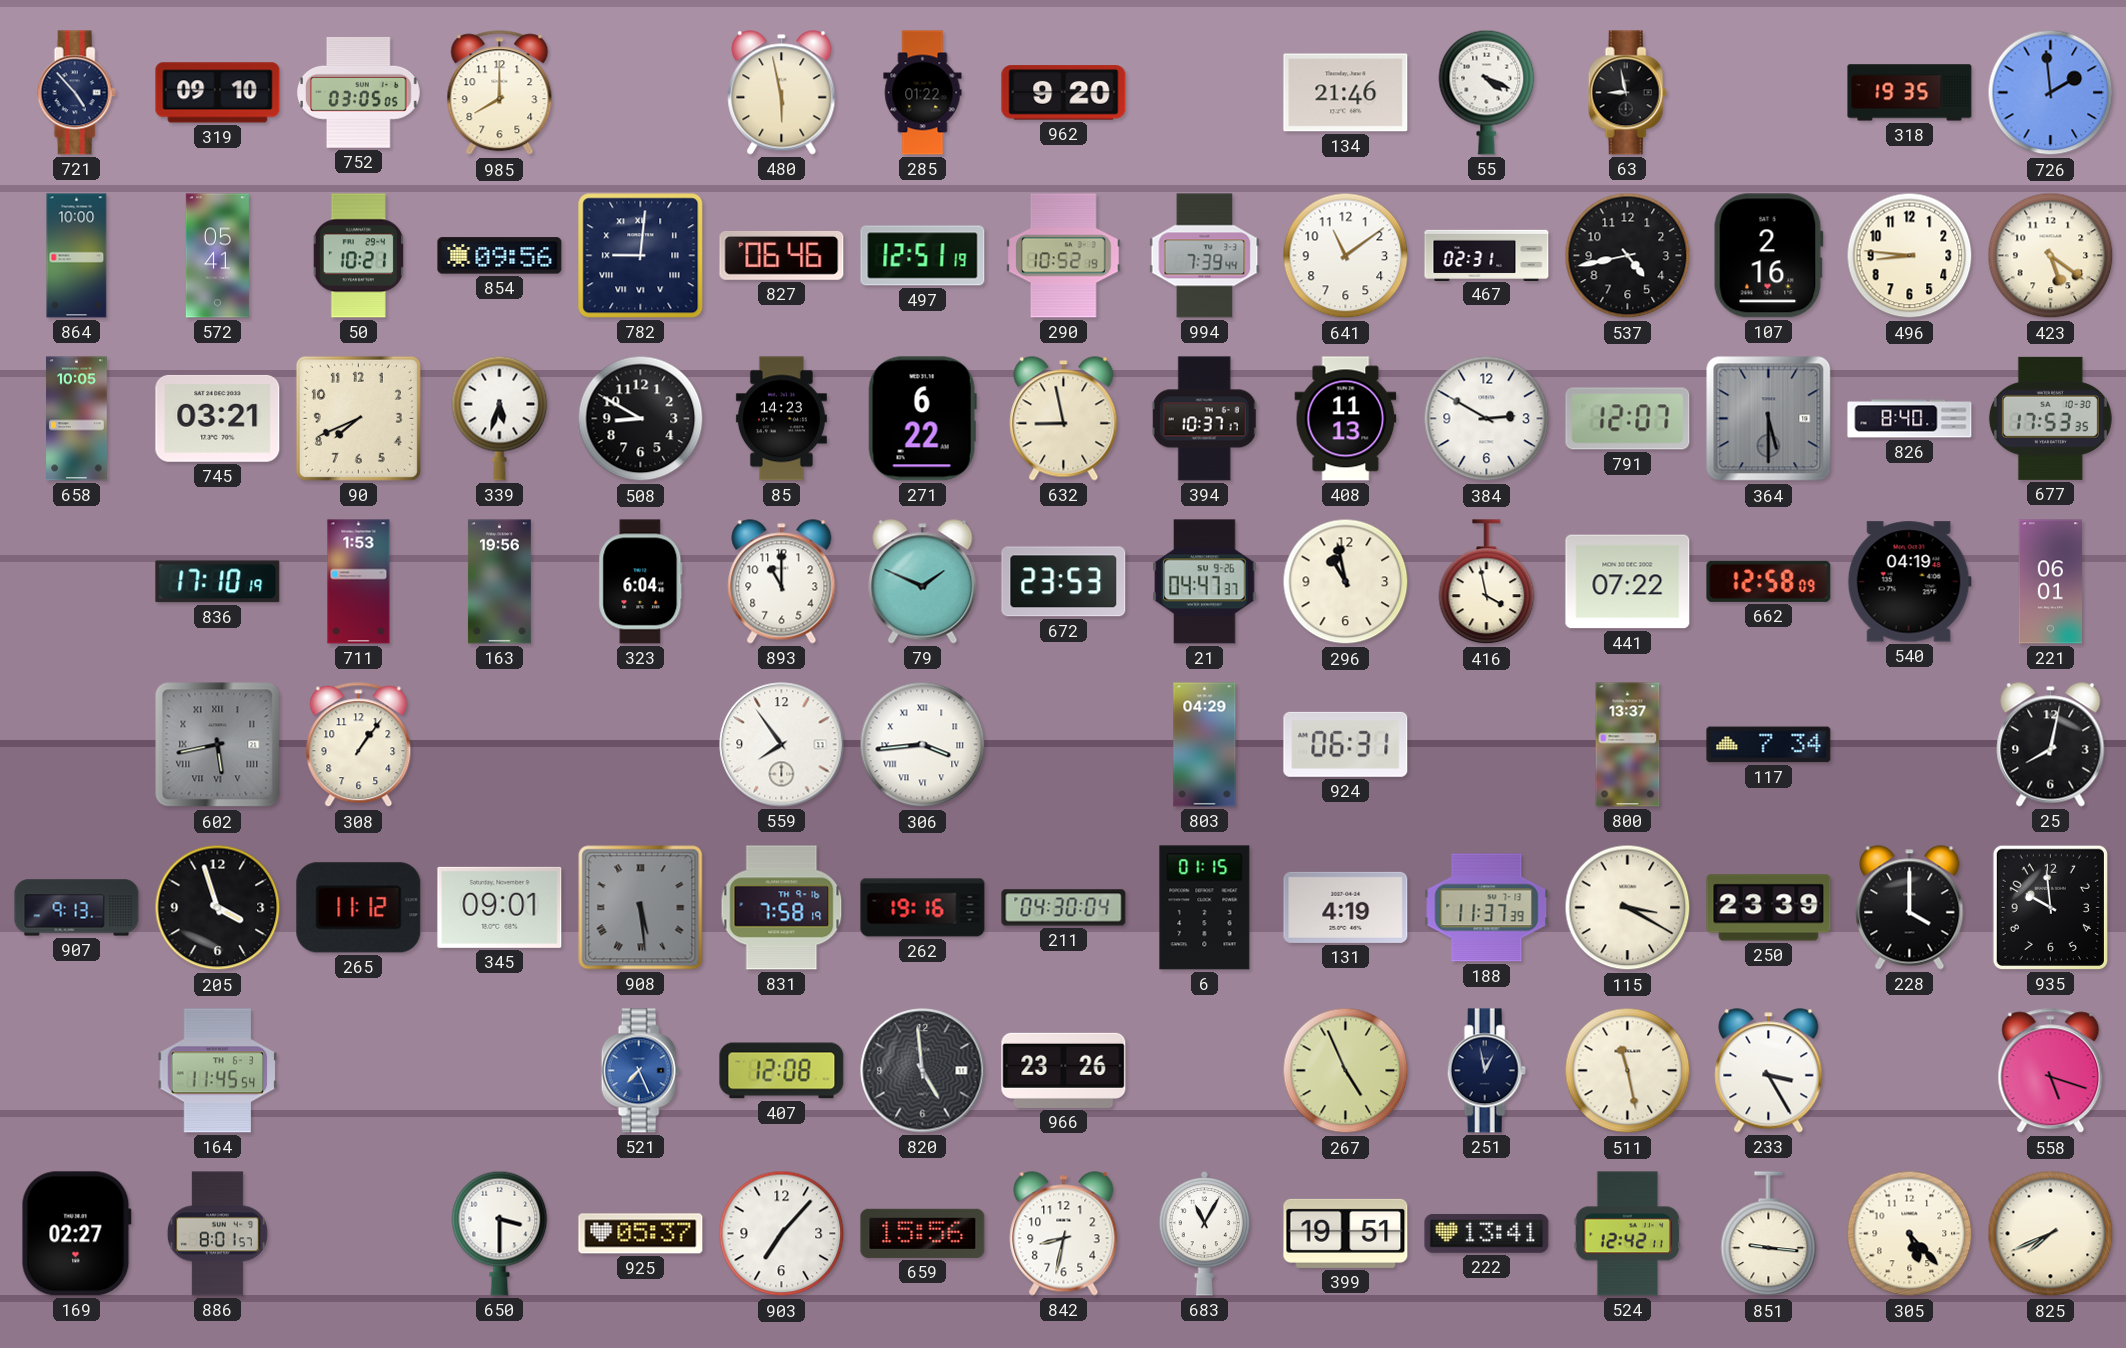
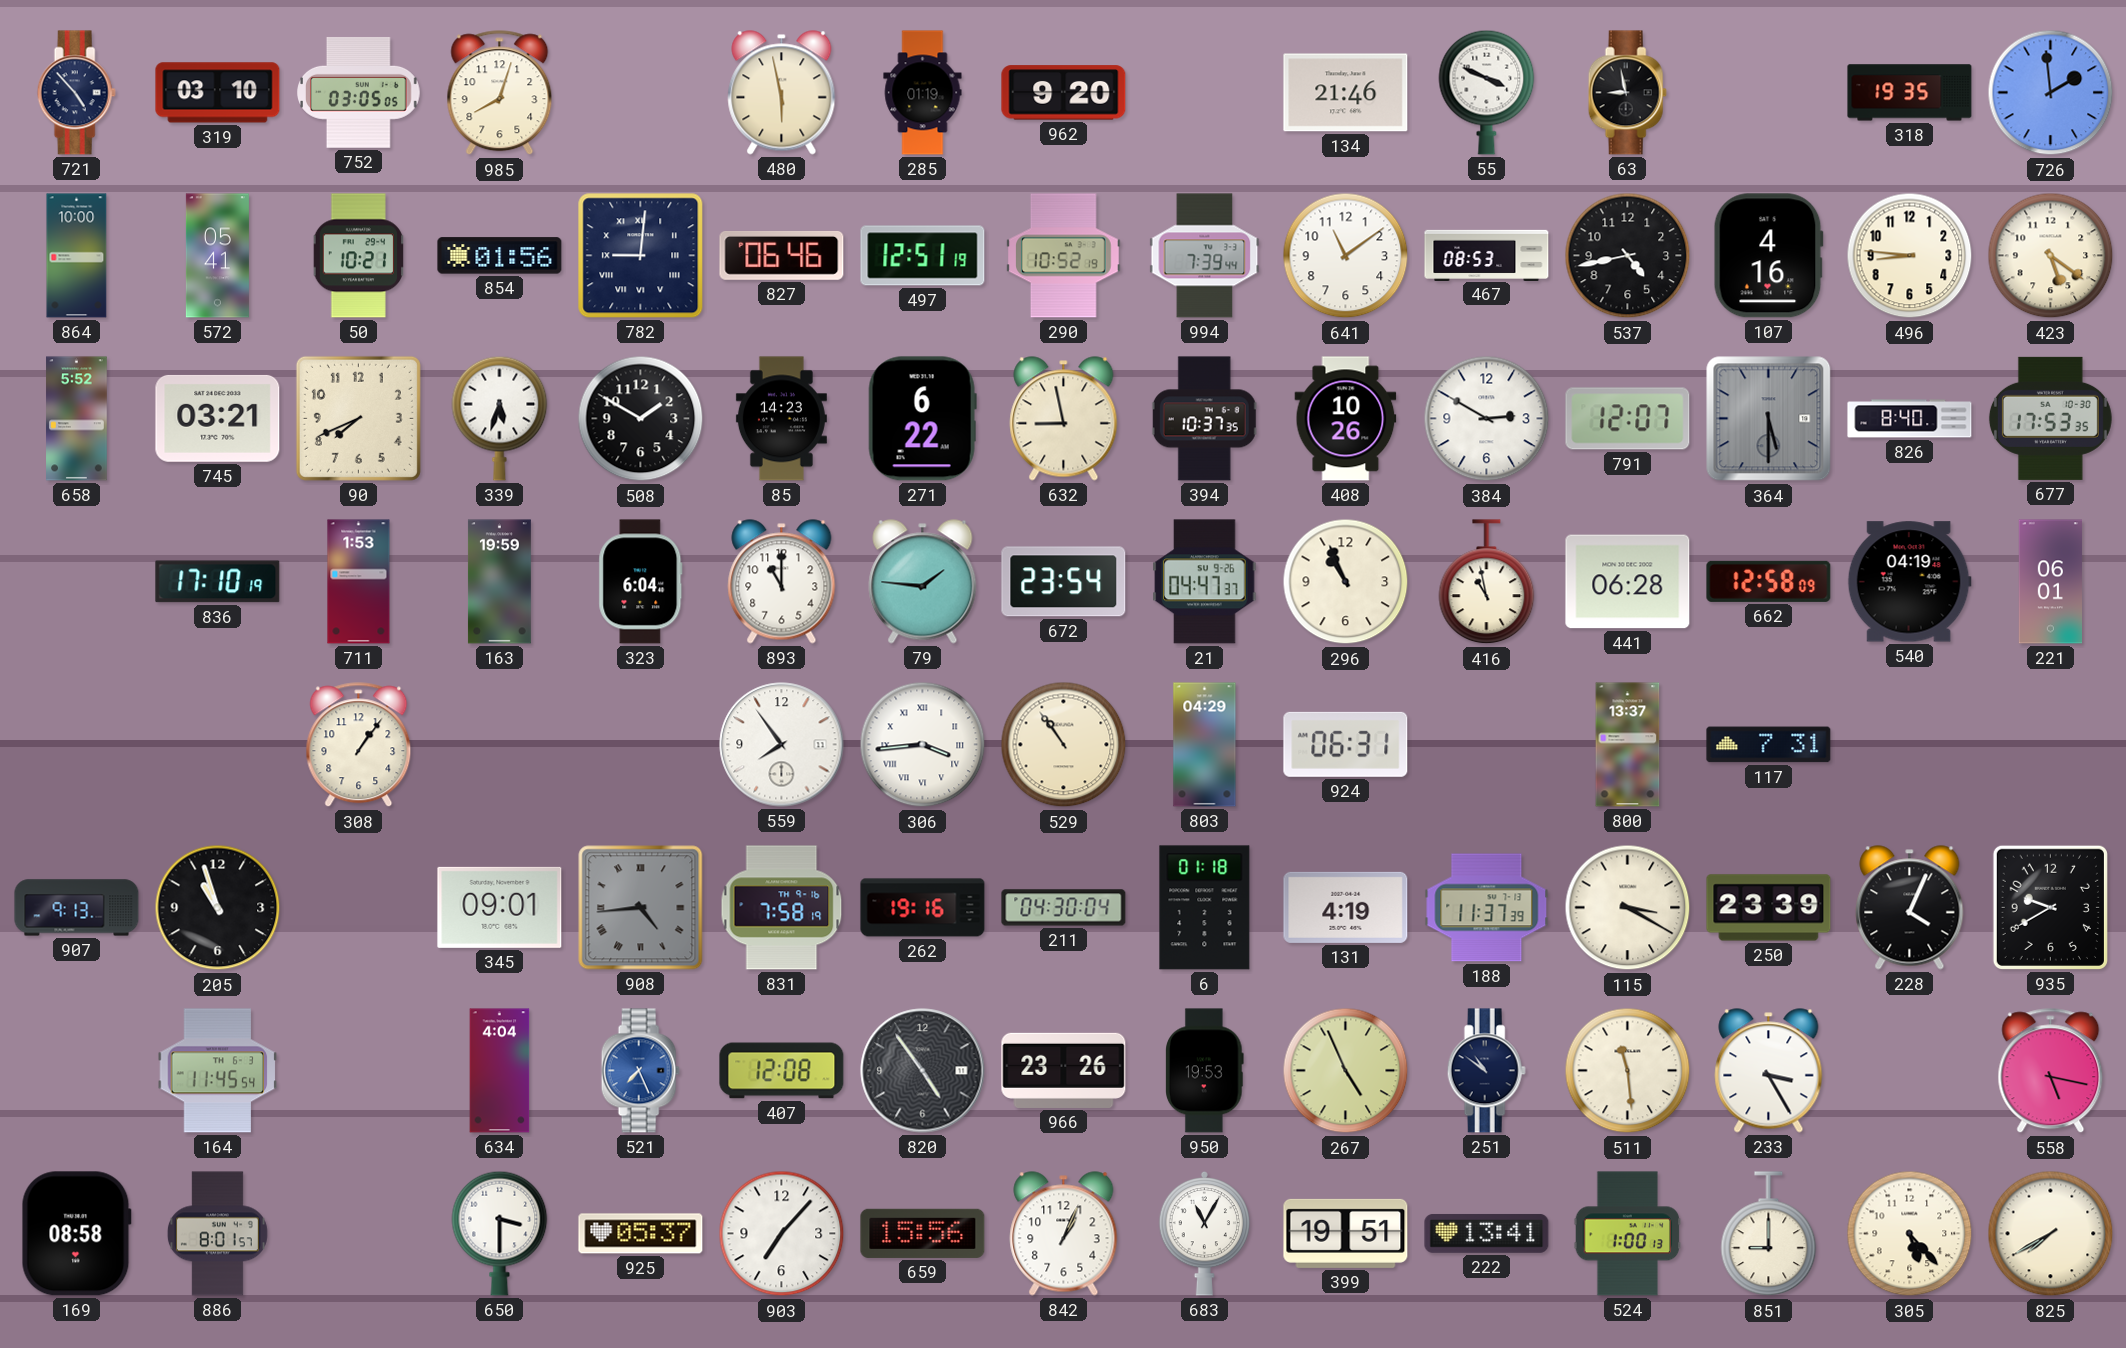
319: 09:10 -> 03:10
985: 8:00 -> 8:03
285: 01:22 -> 01:19
55: 4:19 -> 3:49
854: 09:56 -> 01:56
467: 02:31 -> 08:53
107: 2:16 -> 4:16
658: 10:05 -> 5:52
508: 8:50 -> 1:50
394: 10:37:17 -> 10:37:35
408: 11:13 -> 10:26
163: 19:56 -> 19:59
79: 1:49 -> 1:46
672: 23:53 -> 23:54
296: 10:58 -> 10:56
416: 3:58 -> 10:58
441: 07:22 -> 06:28
602: 5:43 -> none
529: none -> 10:54
117: 7:34 -> 7:31
25: 8:02 -> none
205: 3:57 -> 10:57
265: 11:12 -> none
908: 5:29 -> 4:44
6: 01:15 -> 01:18
228: 4:00 -> 4:04
935: 9:59 -> 9:40
634: none -> 4:04
820: 4:59 -> 4:54
950: none -> 19:53
251: 12:58 -> 10:51
511: 11:28 -> 11:29
558: 5:18 -> 5:17
169: 02:27 -> 08:58
842: 8:32 -> 1:04
524: 12:42 -> 1:00
851: 9:16 -> 9:00
825: 7:41 -> 7:40
